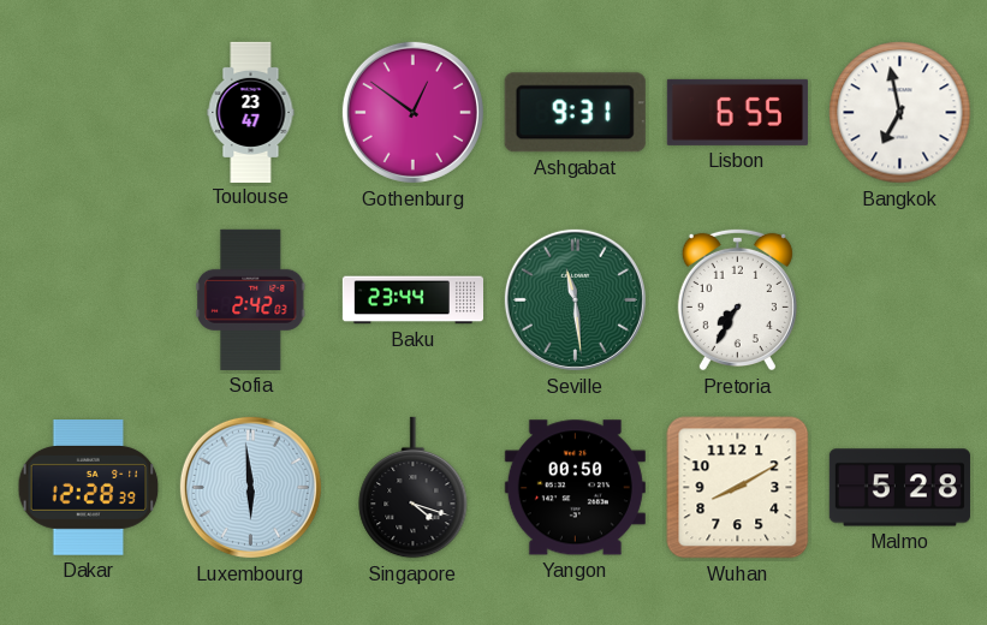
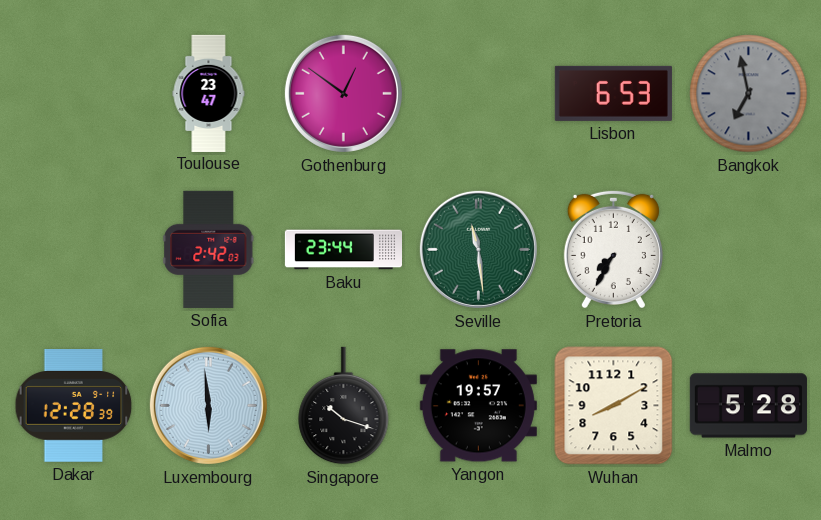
Ashgabat: 9:31 -> none
Lisbon: 6:55 -> 6:53
Bangkok dial: white -> grey
Singapore: 4:18 -> 10:18
Yangon: 00:50 -> 19:57
